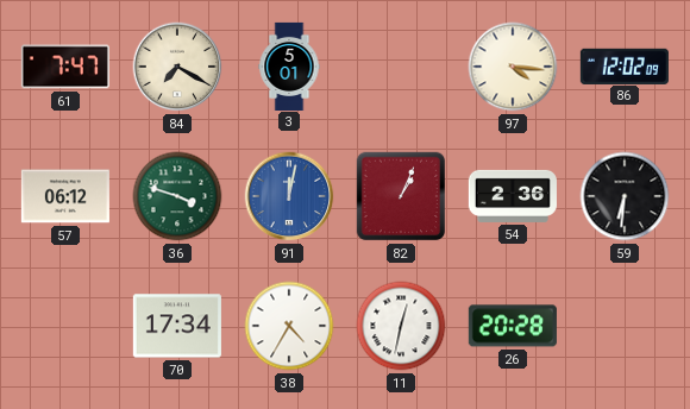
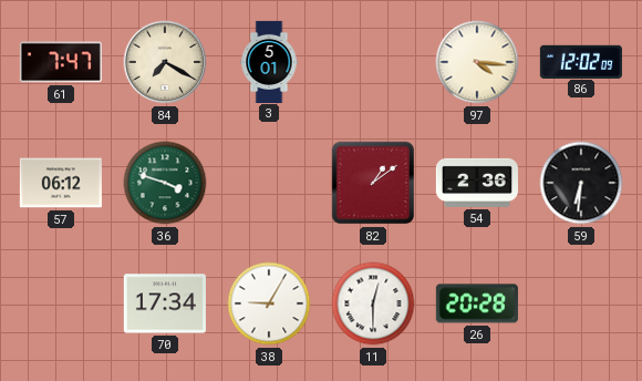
91: 12:02 -> none
82: 1:04 -> 1:09
38: 4:35 -> 9:05
11: 12:32 -> 12:30
